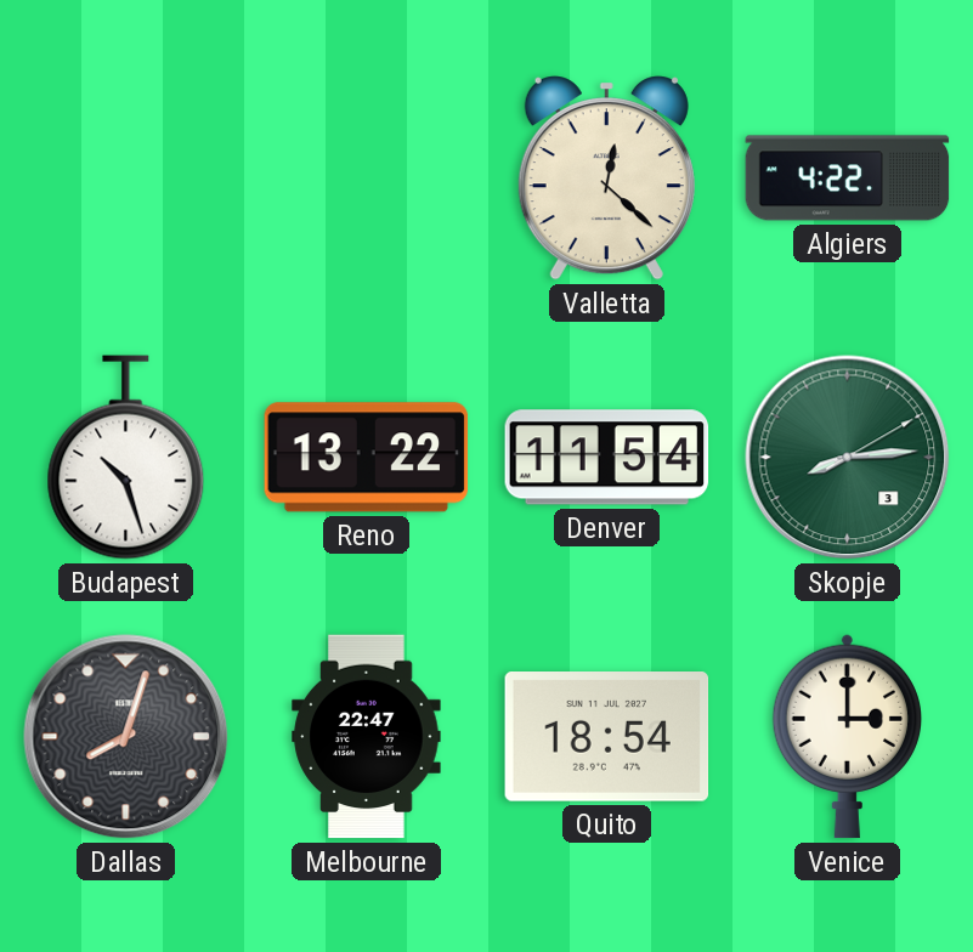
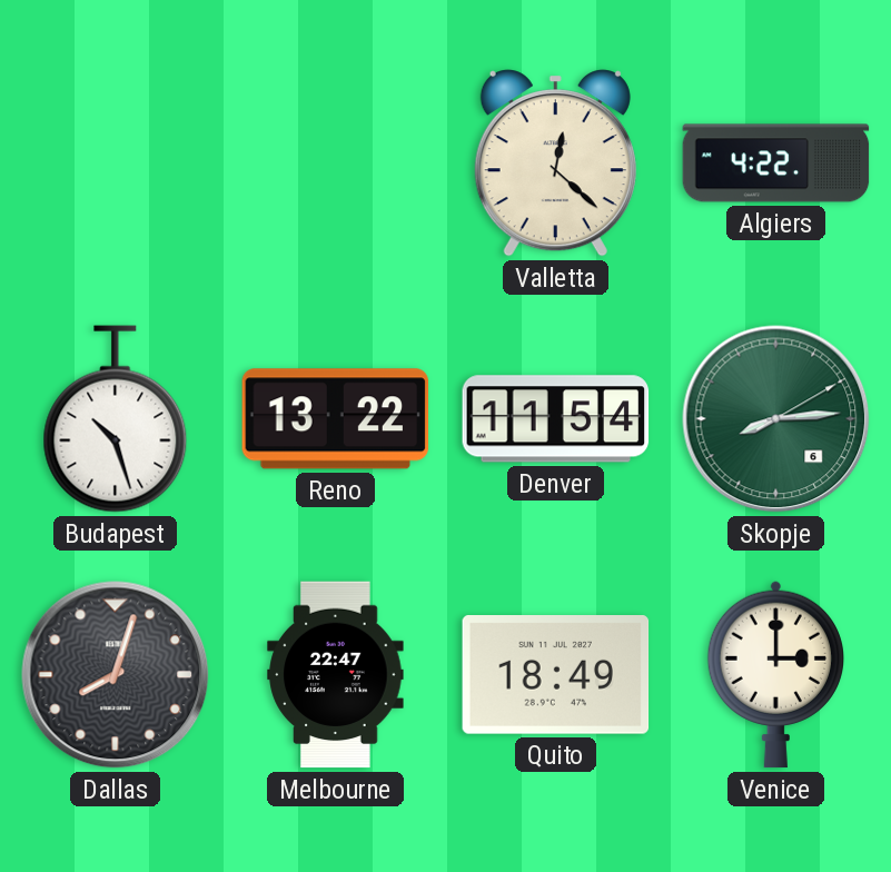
Skopje date: 3 -> 6
Quito: 18:54 -> 18:49
